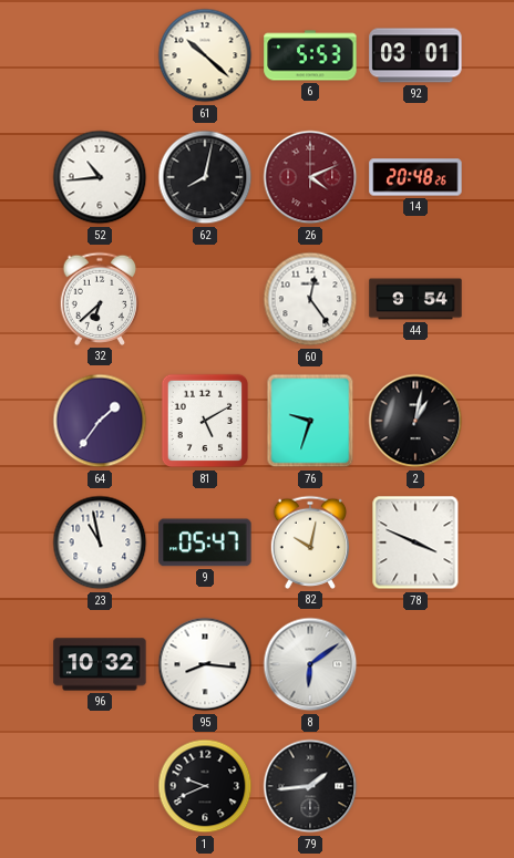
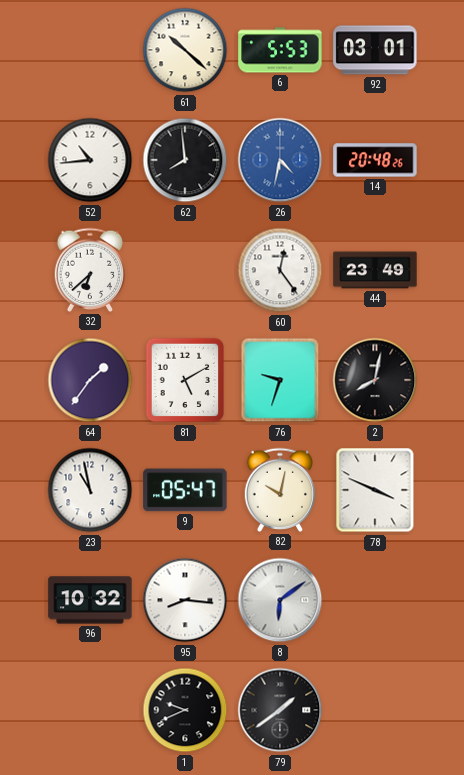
62: 8:02 -> 7:59
26: 4:11 -> 4:32
26 dial: burgundy -> blue
44: 9:54 -> 23:49
2: 1:02 -> 8:02
79: 1:44 -> 1:39
